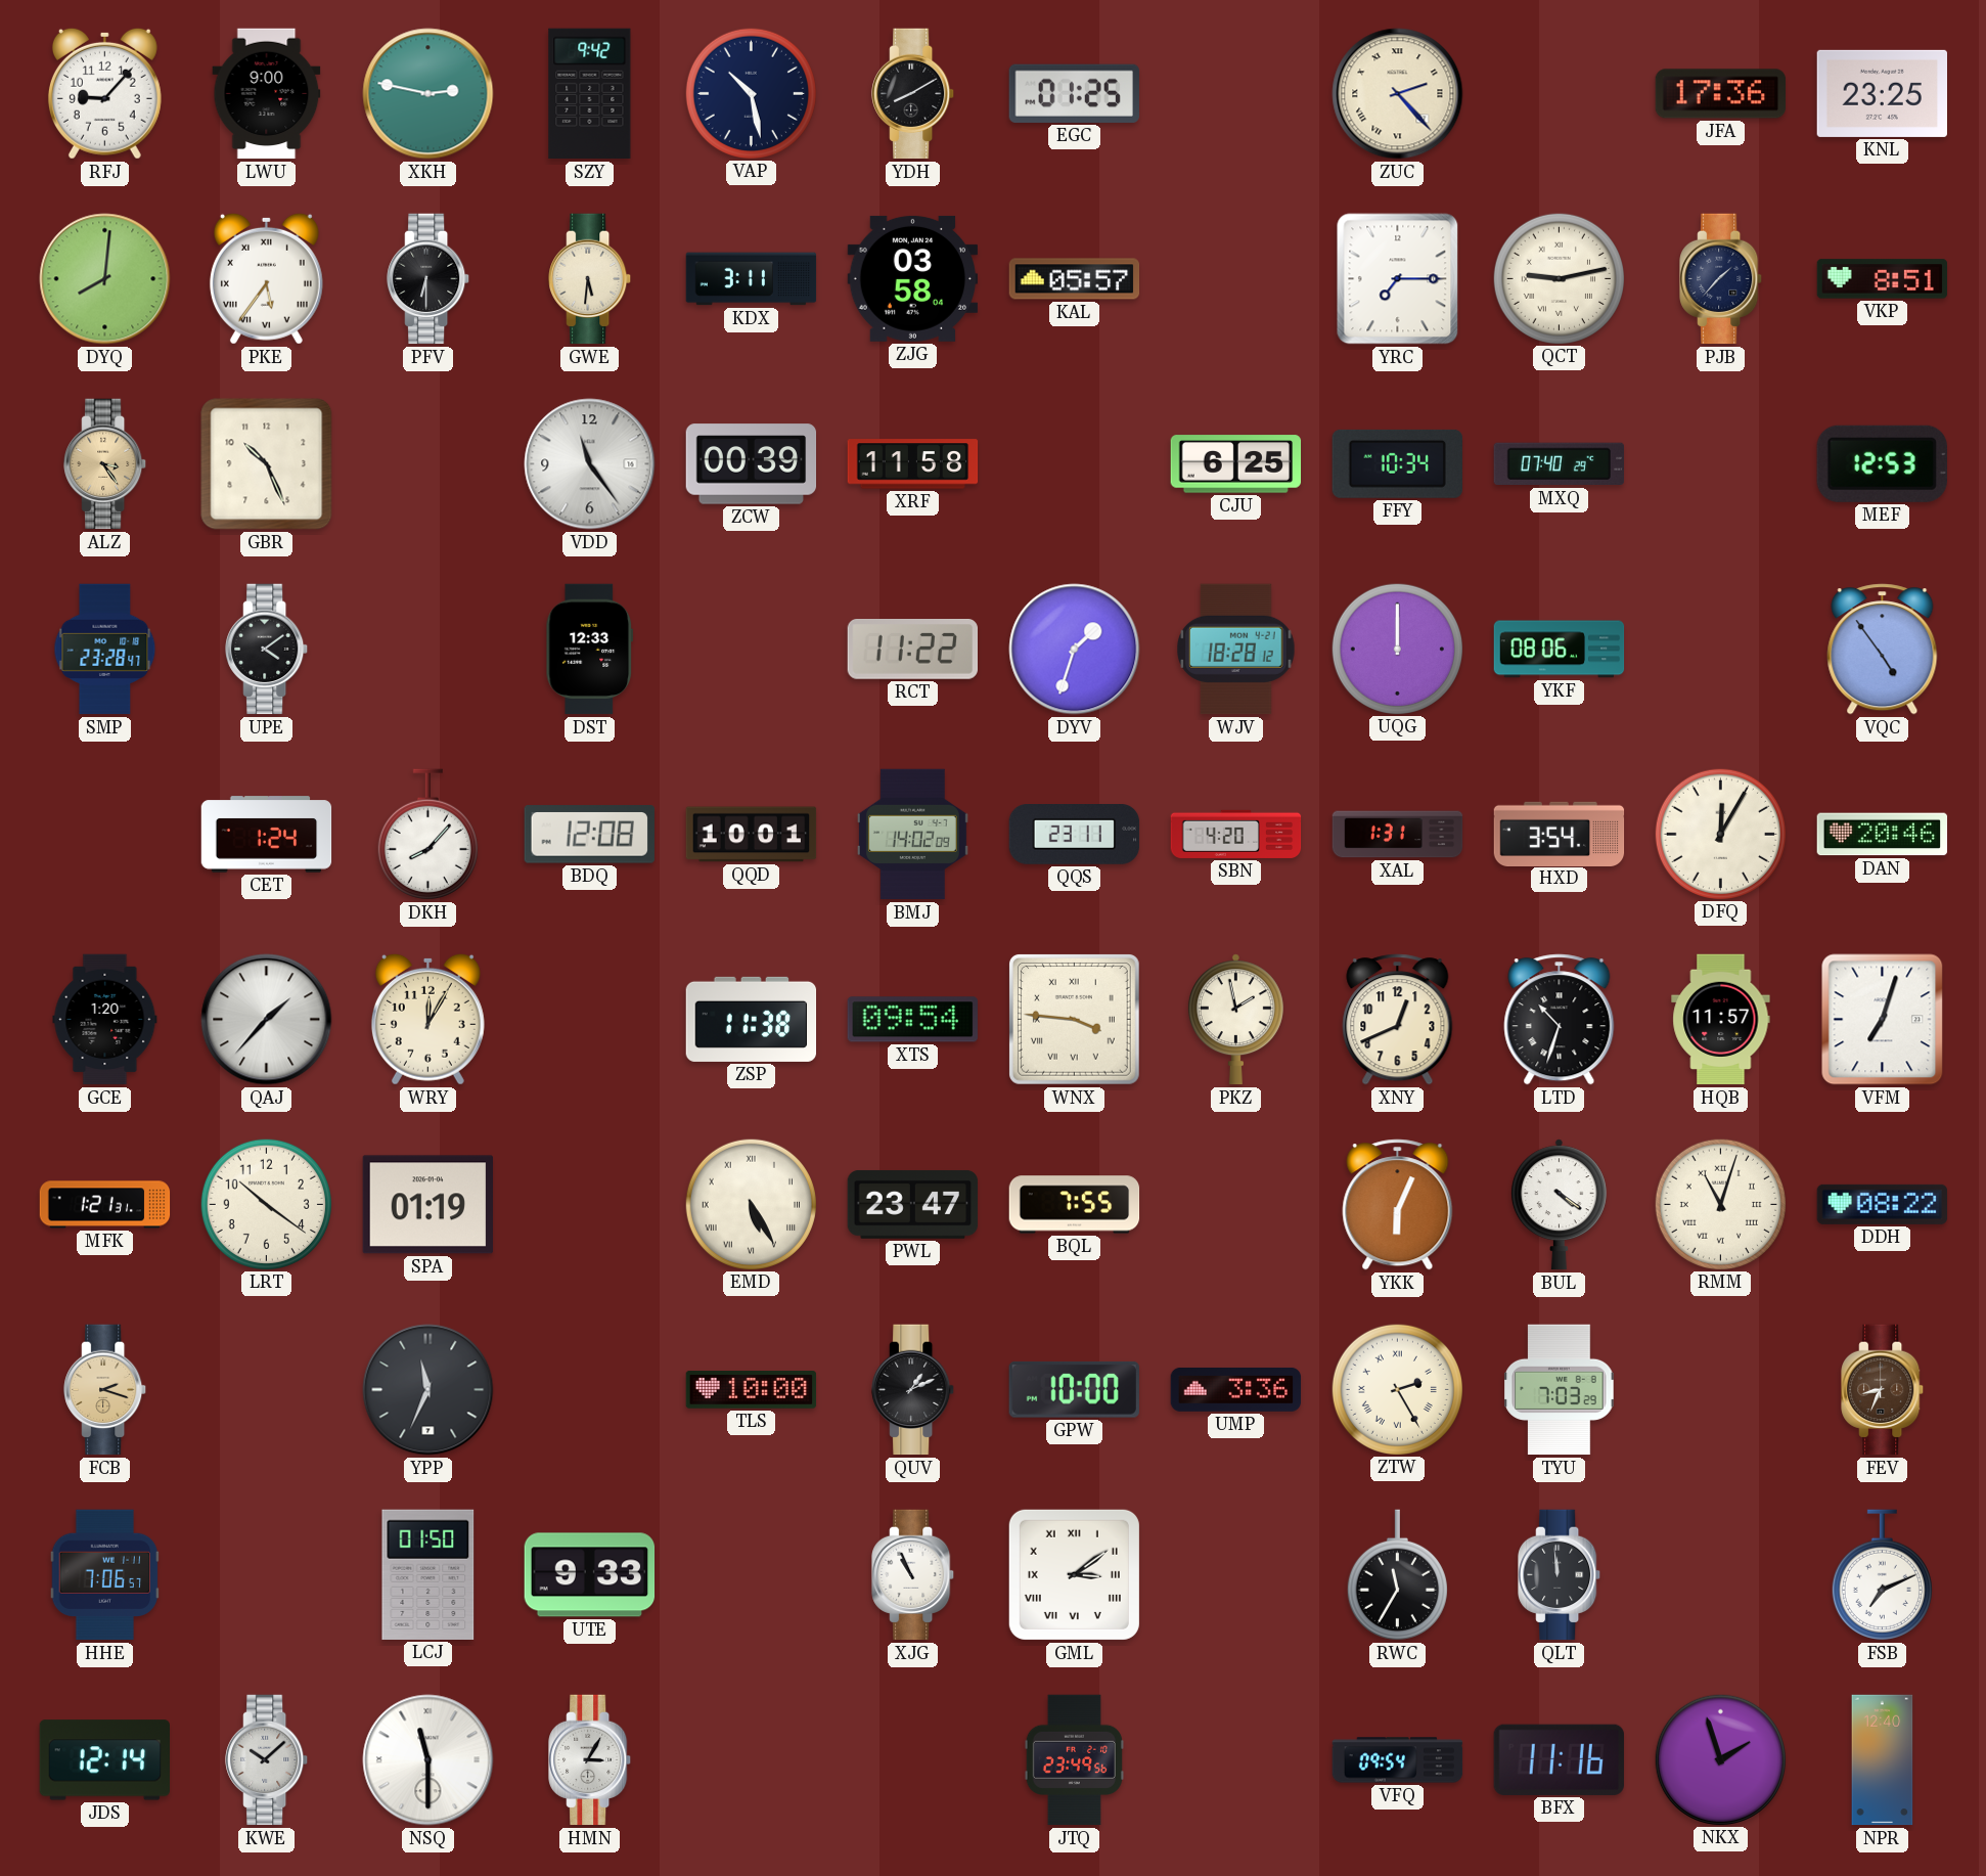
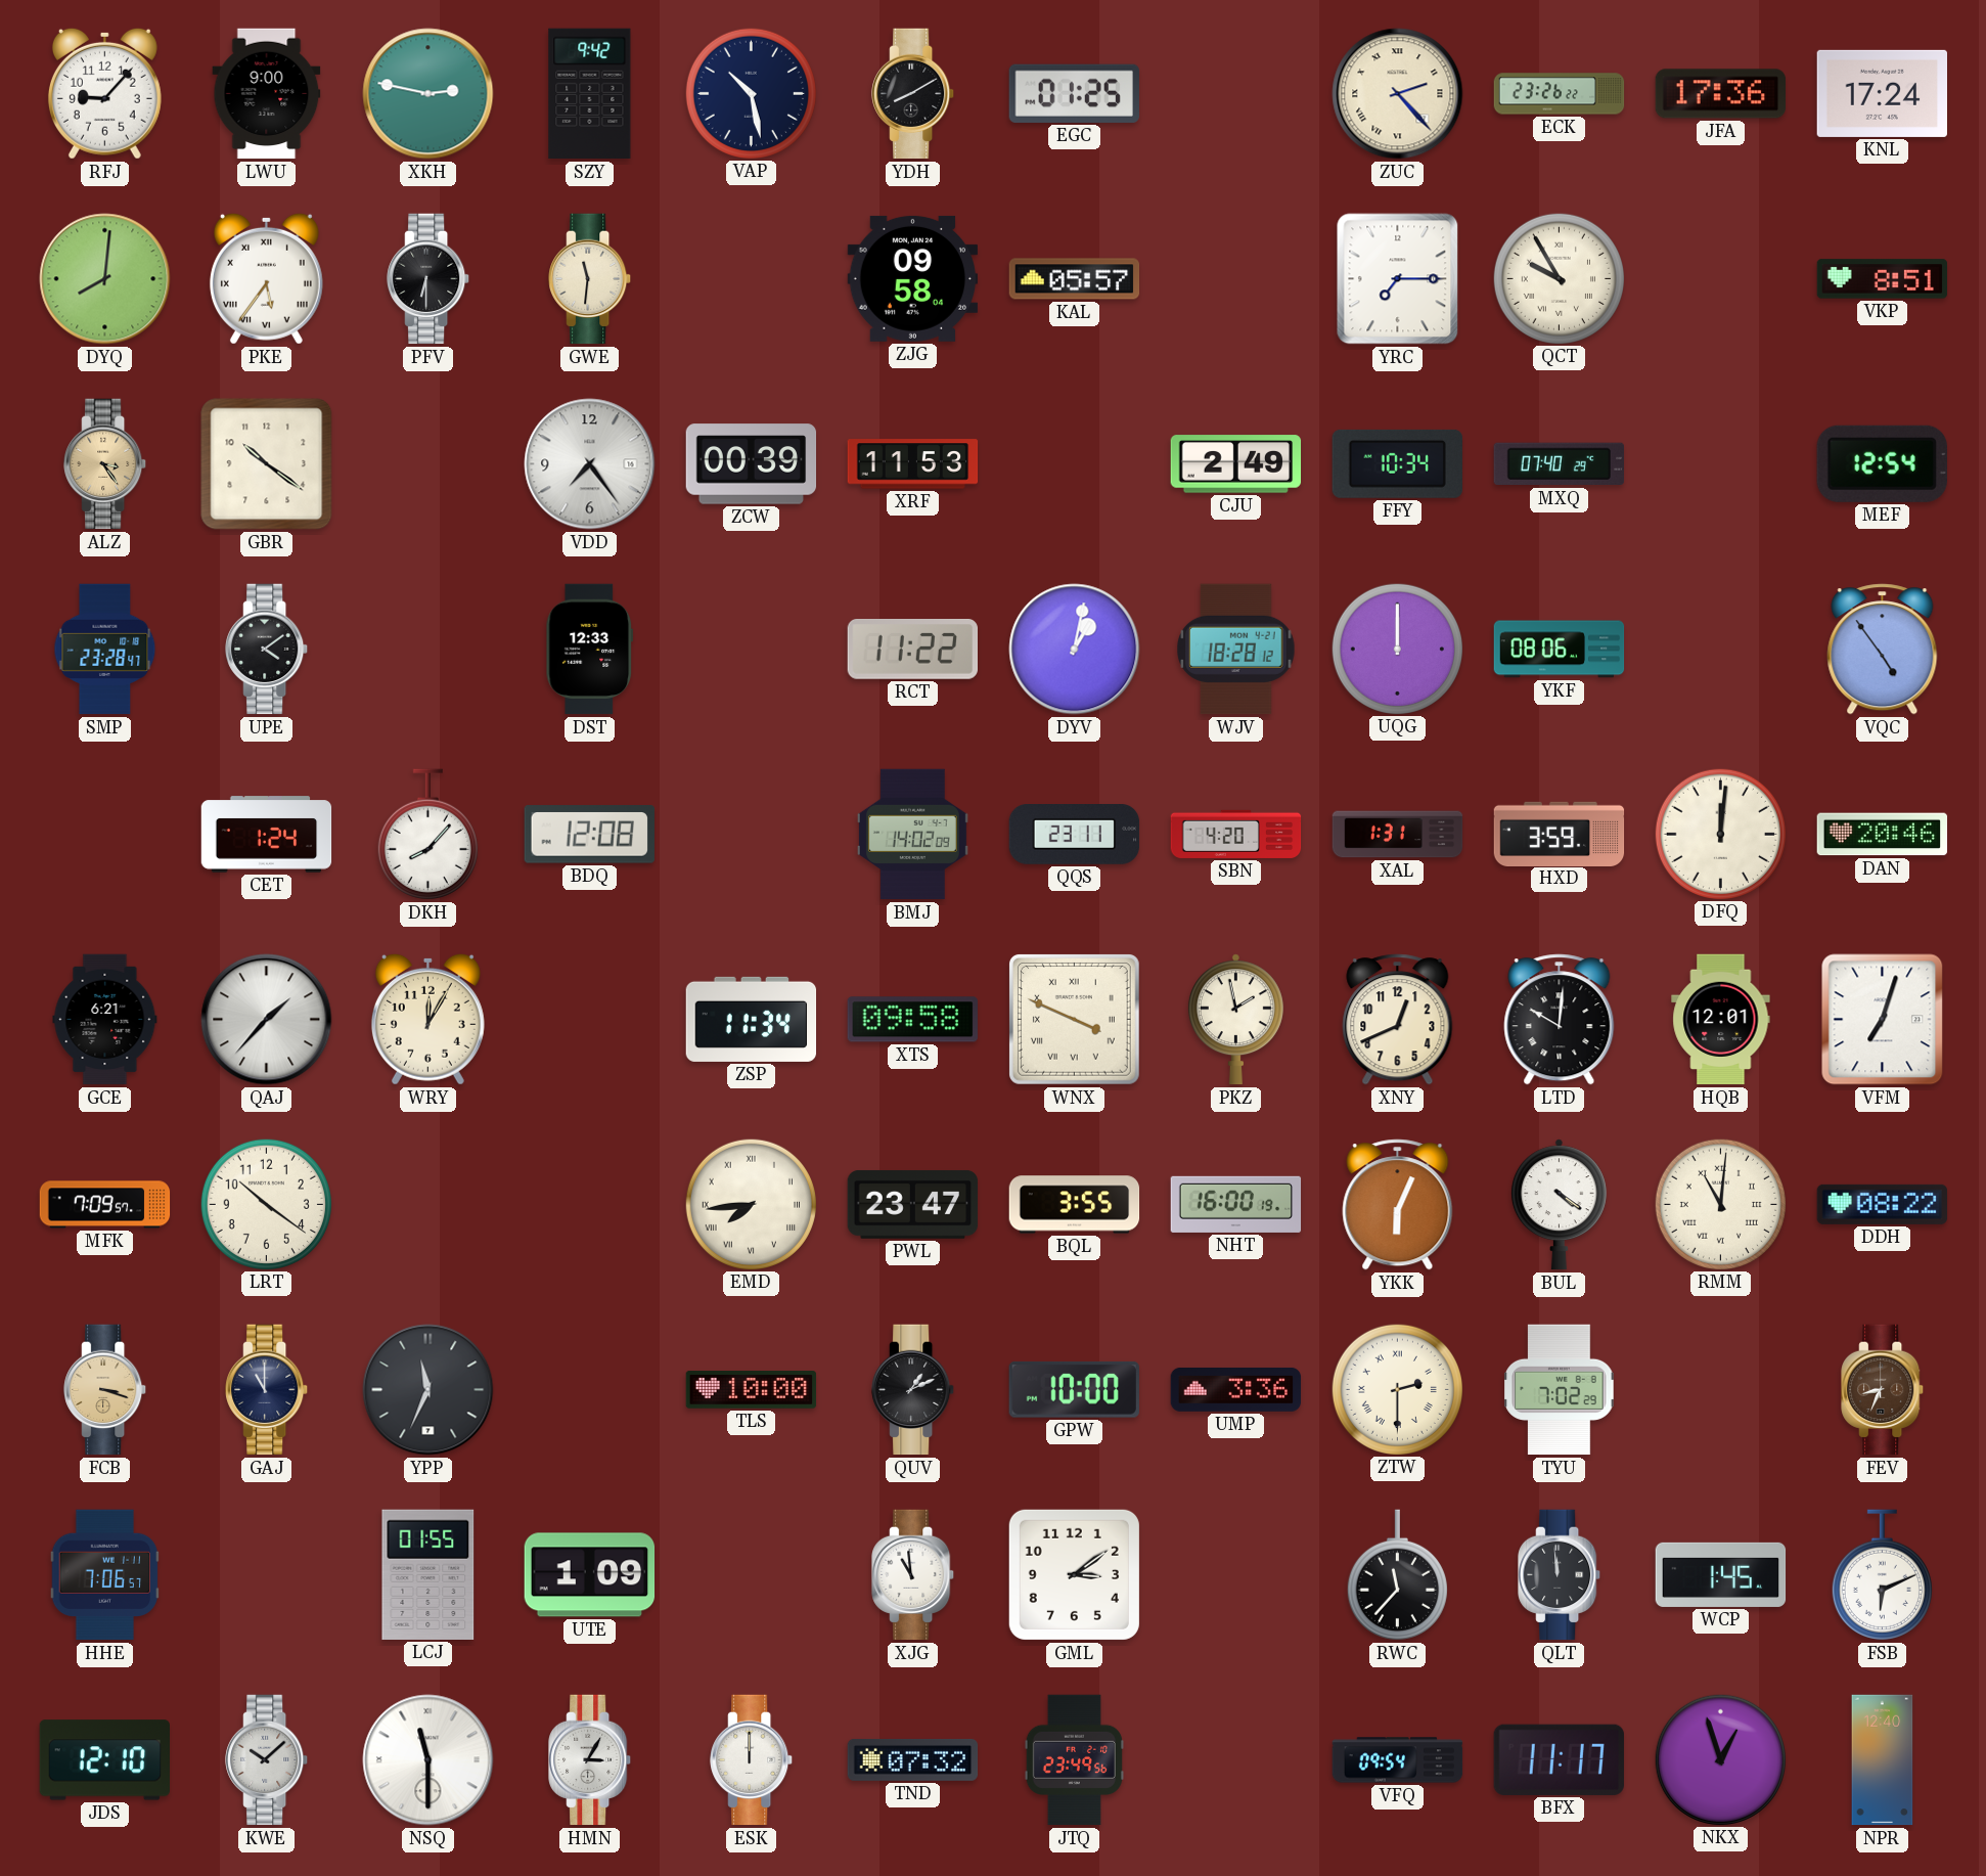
ECK: none -> 23:26
KNL: 23:25 -> 17:24
GWE: 5:31 -> 11:31
KDX: 3:11 -> none
ZJG: 03:58 -> 09:58
QCT: 9:13 -> 9:55
PJB: 1:37 -> none
GBR: 10:26 -> 10:21
VDD: 11:24 -> 7:24
XRF: 11:58 -> 11:53
CJU: 6:25 -> 2:49
MEF: 12:53 -> 12:54
DYV: 1:33 -> 1:02
QQD: 10:01 -> none
HXD: 3:54 -> 3:59
DFQ: 12:05 -> 12:01
GCE: 1:20 -> 6:21
ZSP: 11:38 -> 11:34
XTS: 09:54 -> 09:58
WNX: 3:46 -> 3:49
LTD: 10:33 -> 10:01
HQB: 11:57 -> 12:01
MFK: 1:21 -> 7:09
SPA: 01:19 -> none
EMD: 5:25 -> 7:44
BQL: 7:55 -> 3:55
NHT: none -> 16:00
RMM: 11:03 -> 11:01
FCB: 2:18 -> 3:18
GAJ: none -> 11:00
ZTW: 2:25 -> 2:30
TYU: 7:03 -> 7:02
LCJ: 01:50 -> 01:55
UTE: 9:33 -> 1:09
XJG: 10:56 -> 10:59
GML numerals: Roman -> Arabic
RWC: 11:35 -> 11:37
WCP: none -> 1:45
FSB: 7:11 -> 6:11
JDS: 12:14 -> 12:10
ESK: none -> 12:00
TND: none -> 07:32
BFX: 11:16 -> 11:17
NKX: 1:57 -> 12:57
